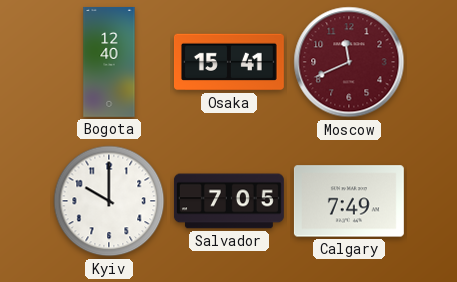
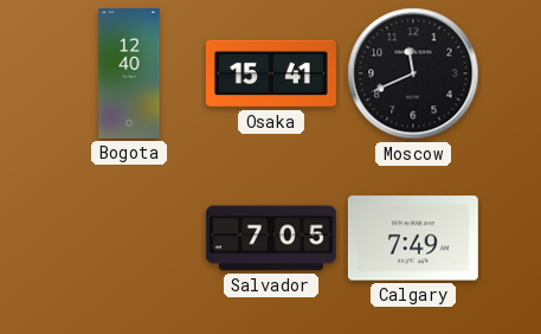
Moscow dial: burgundy -> black
Kyiv: 10:00 -> none
